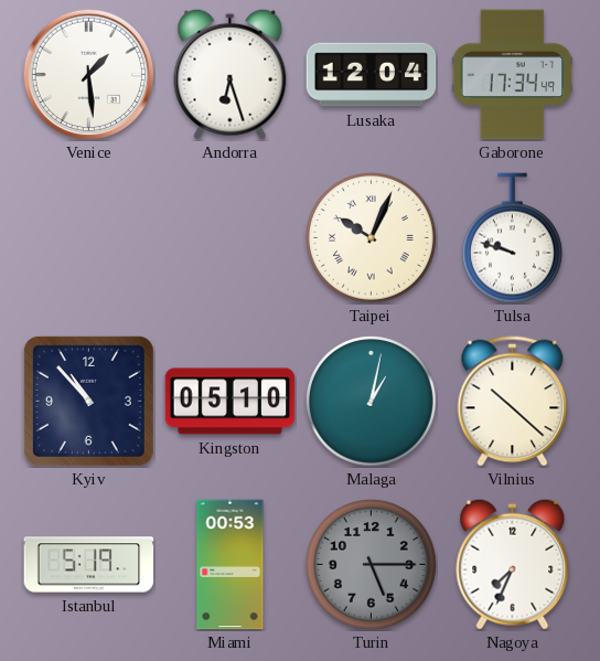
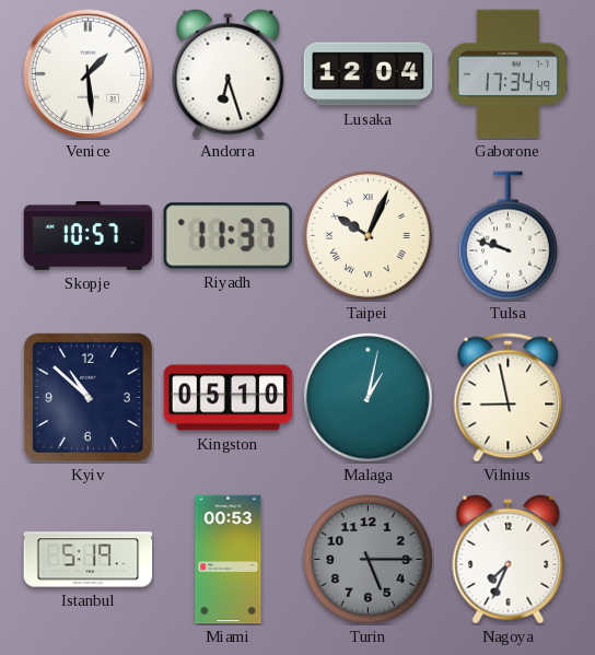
Skopje: none -> 10:57
Riyadh: none -> 11:37
Kyiv: 10:53 -> 10:52
Vilnius: 10:22 -> 8:58
